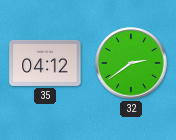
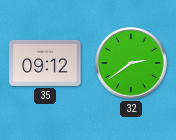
35: 04:12 -> 09:12
